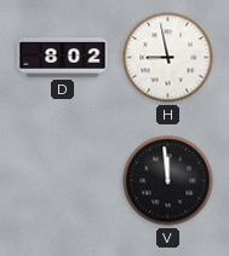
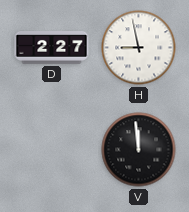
D: 8:02 -> 2:27
